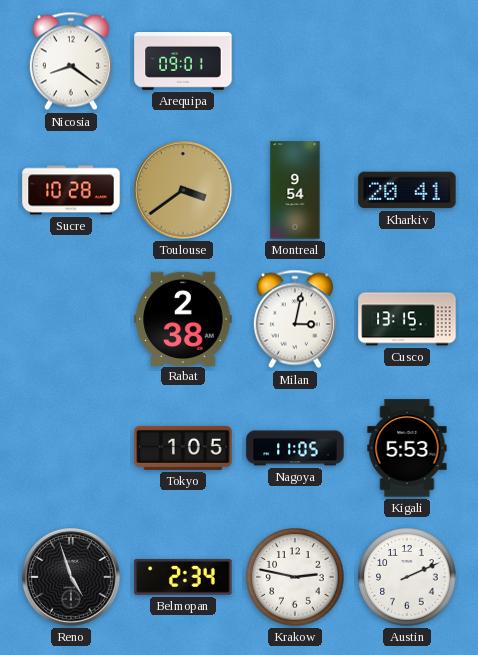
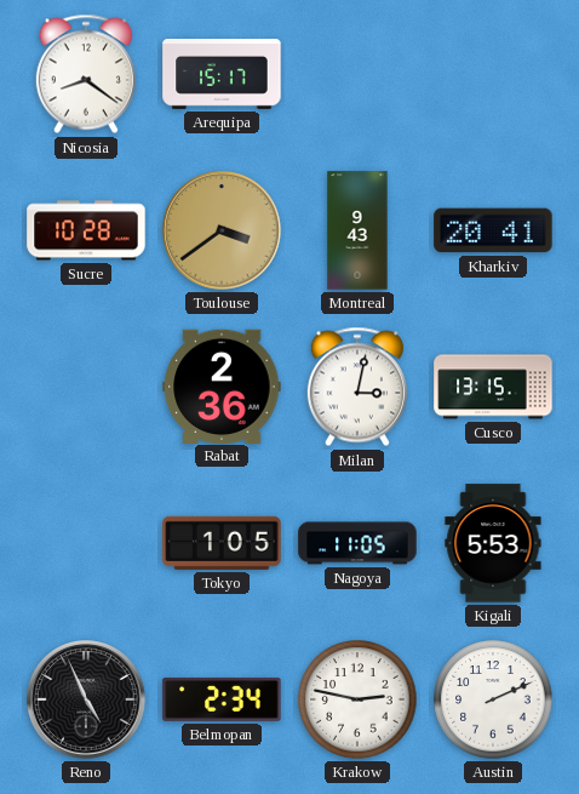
Arequipa: 09:01 -> 15:17
Montreal: 9:54 -> 9:43
Rabat: 2:38 -> 2:36
Reno: 4:57 -> 4:56
